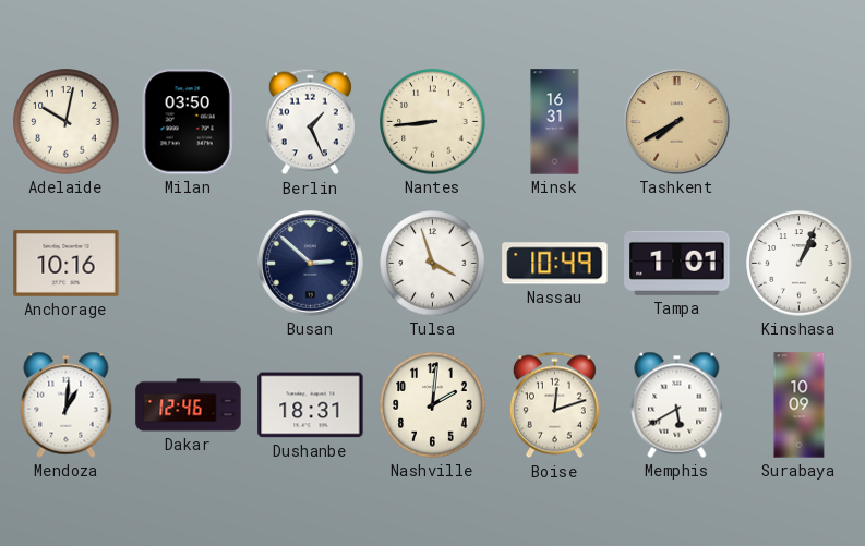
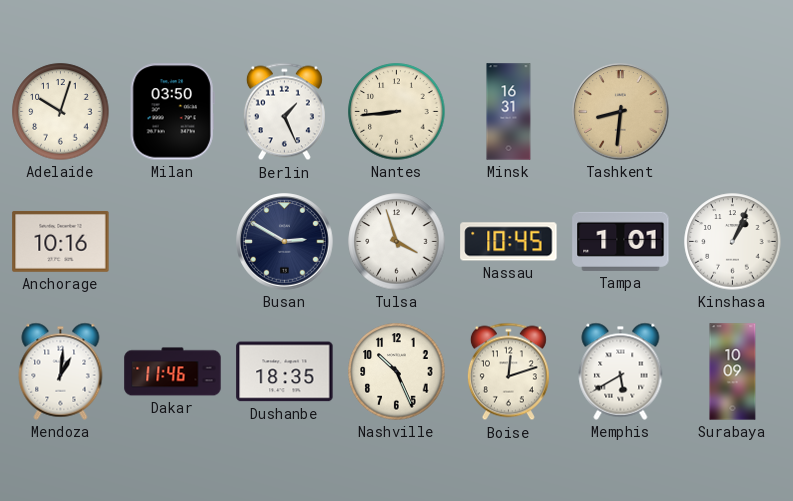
Adelaide: 10:02 -> 10:03
Tashkent: 7:40 -> 8:31
Busan: 2:52 -> 2:50
Nassau: 10:49 -> 10:45
Dakar: 12:46 -> 11:46
Dushanbe: 18:31 -> 18:35
Nashville: 2:01 -> 10:26
